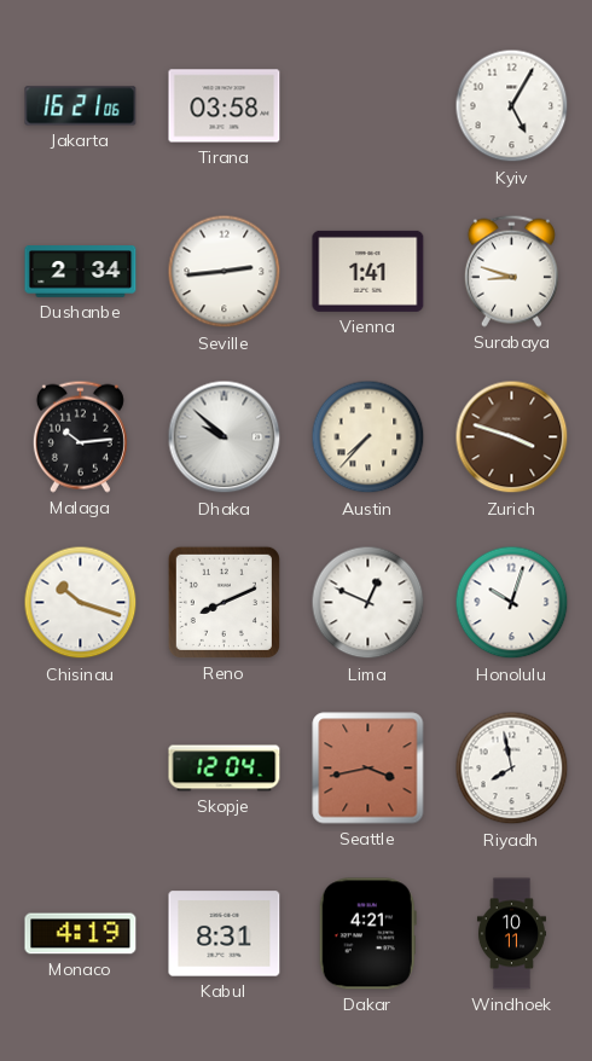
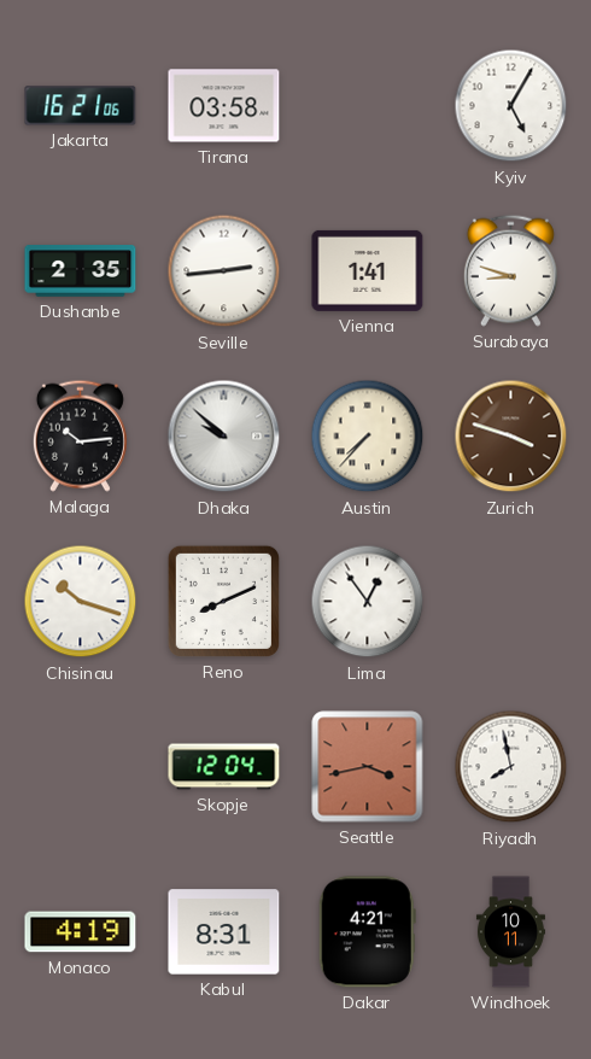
Dushanbe: 2:34 -> 2:35
Lima: 12:49 -> 12:54
Honolulu: 10:03 -> none
